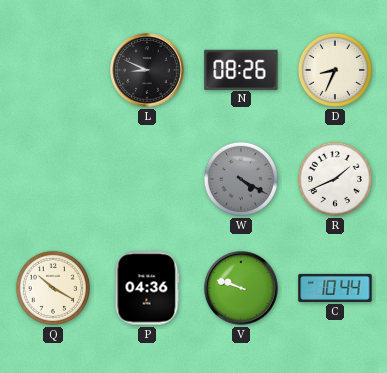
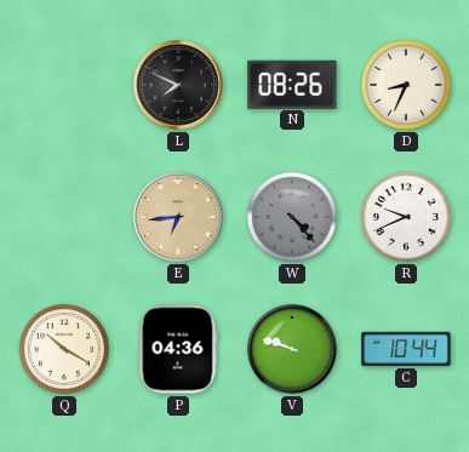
L: 8:49 -> 7:49
E: none -> 6:44
W: 4:20 -> 4:23
R: 1:41 -> 9:41
